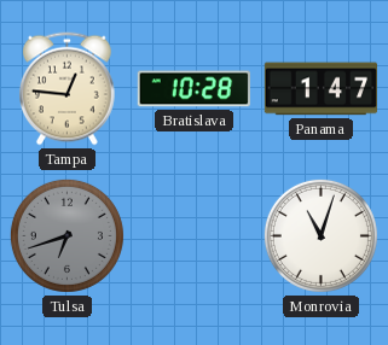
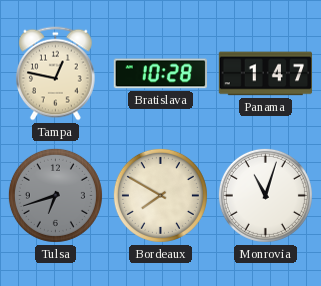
Tampa: 12:46 -> 12:47
Bordeaux: none -> 7:50
